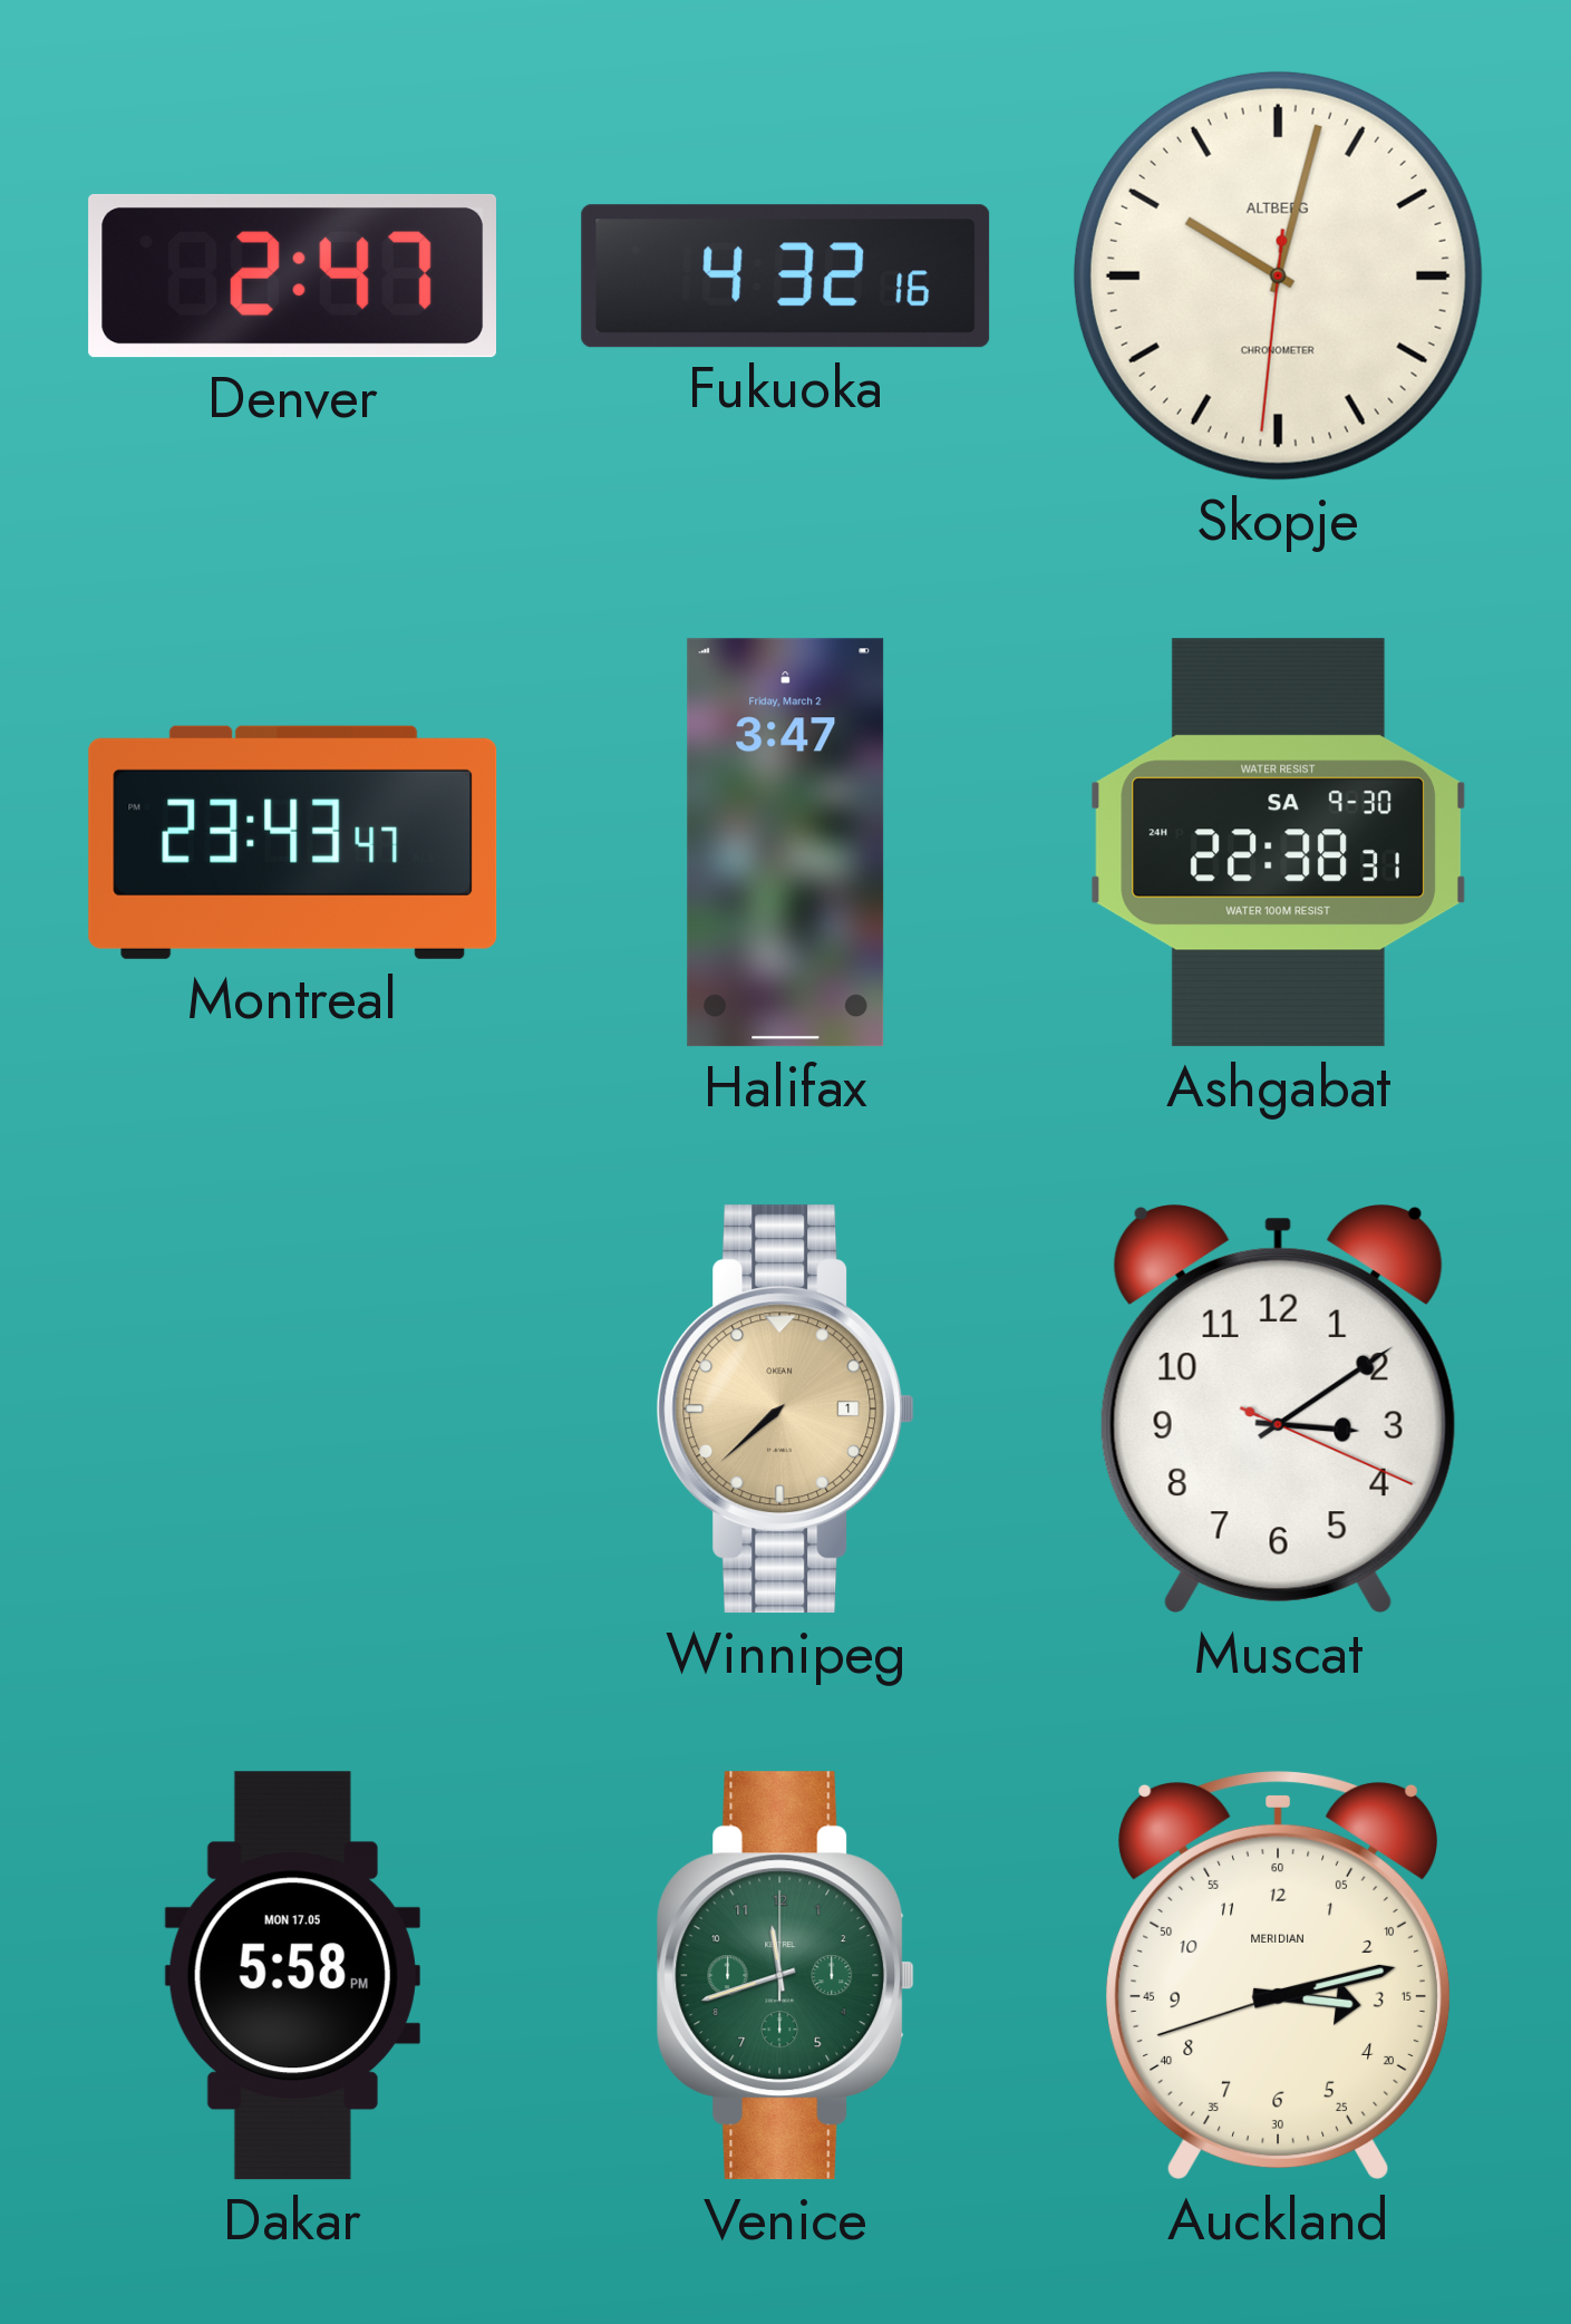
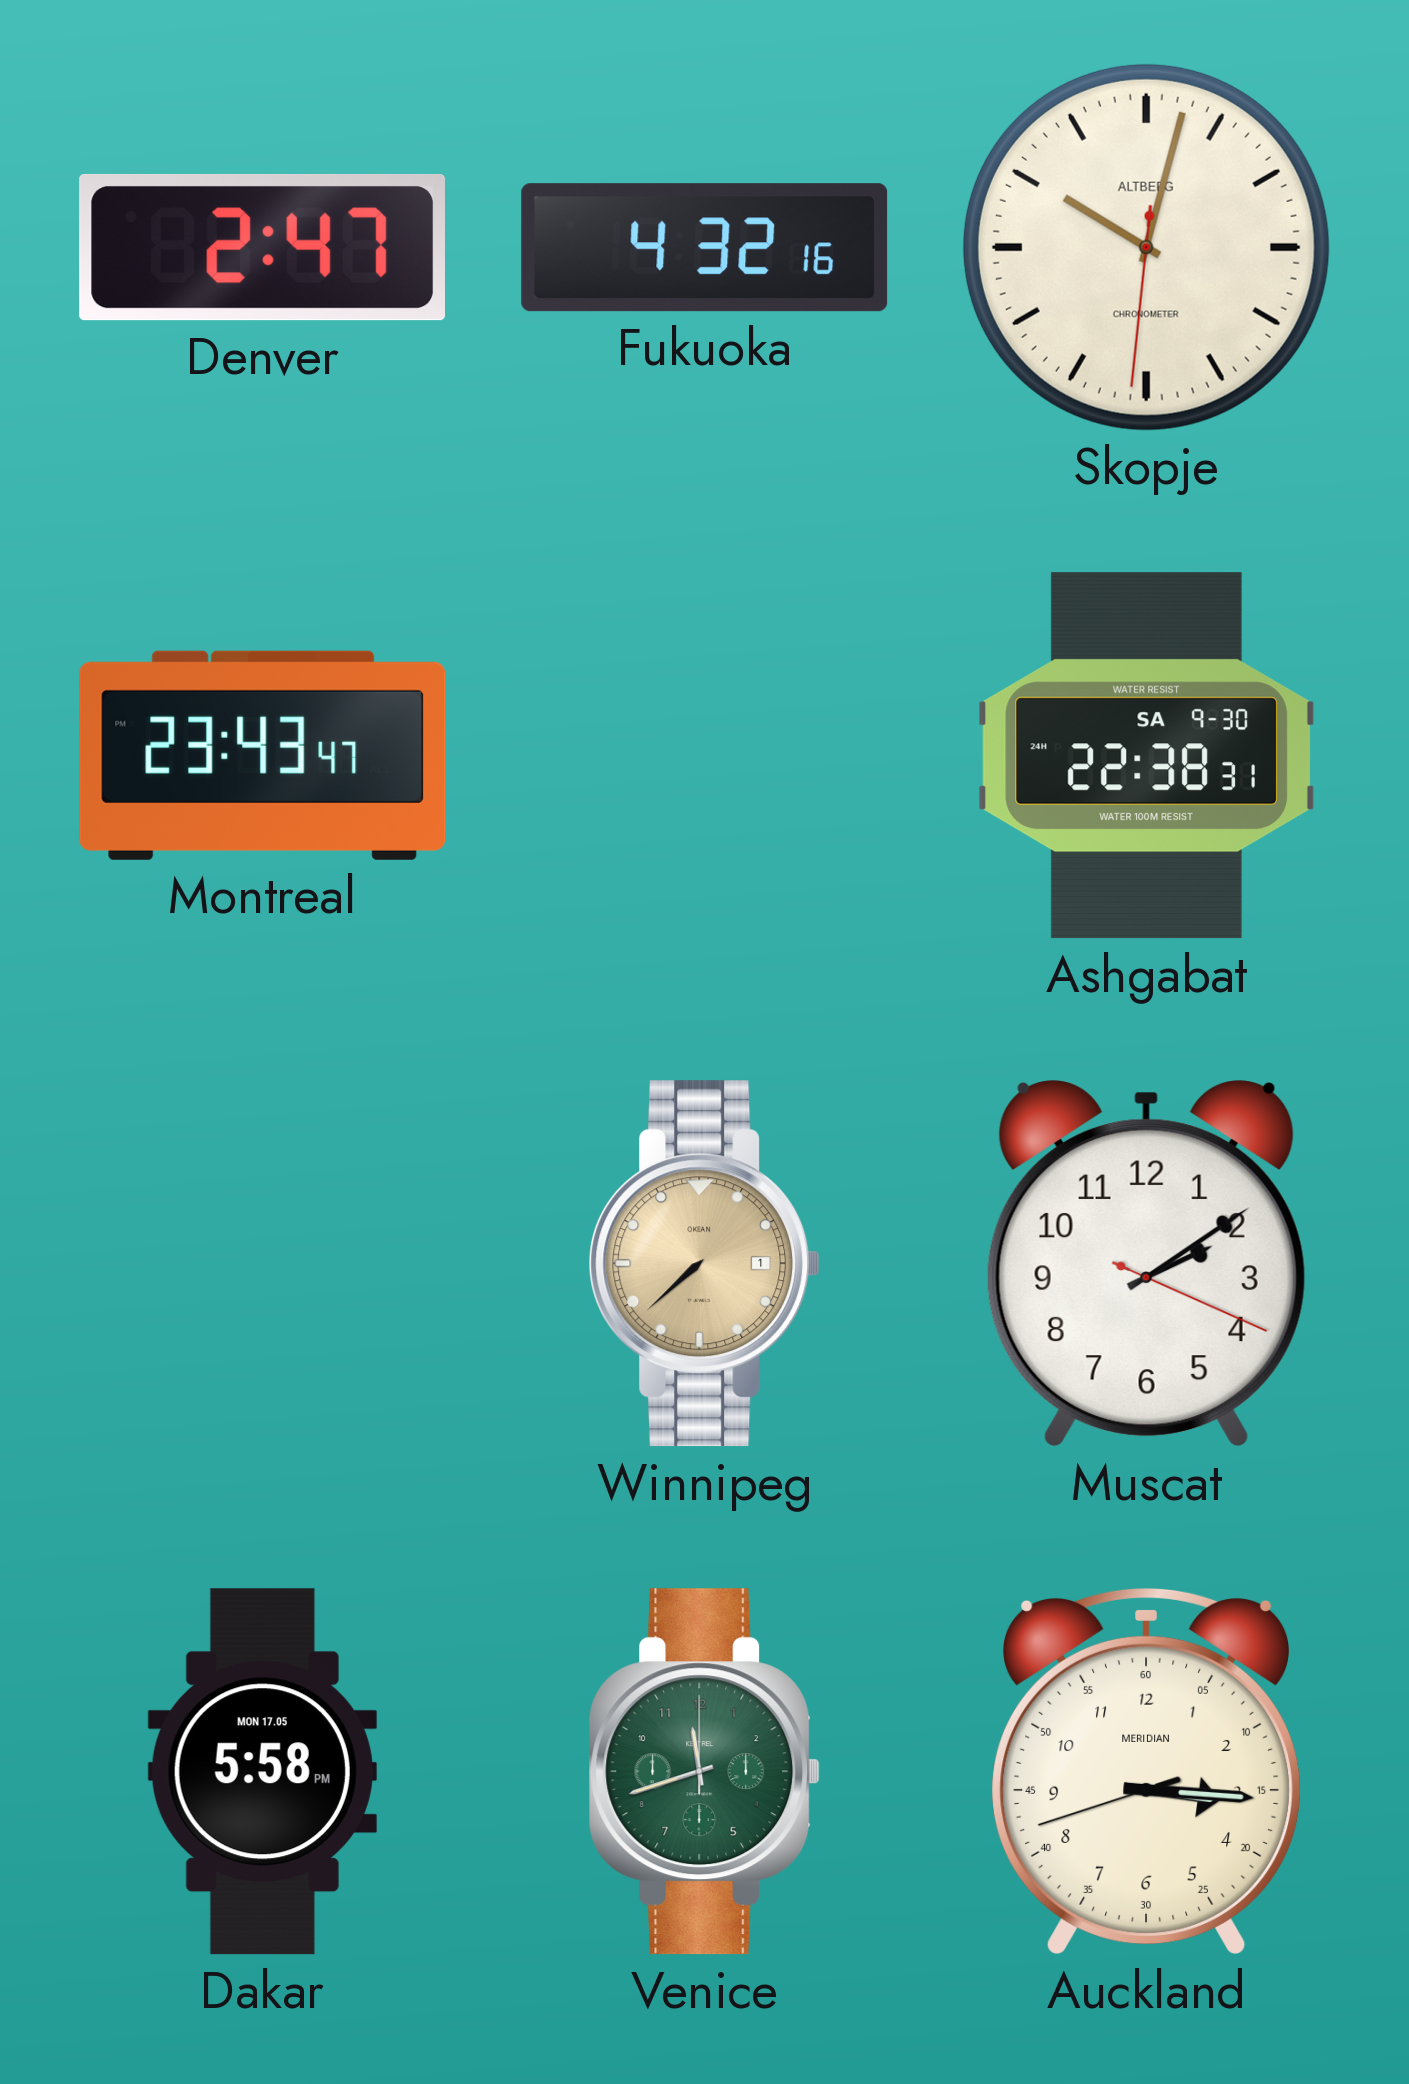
Halifax: 3:47 -> none
Muscat: 3:09 -> 2:09
Auckland: 3:12 -> 3:15
